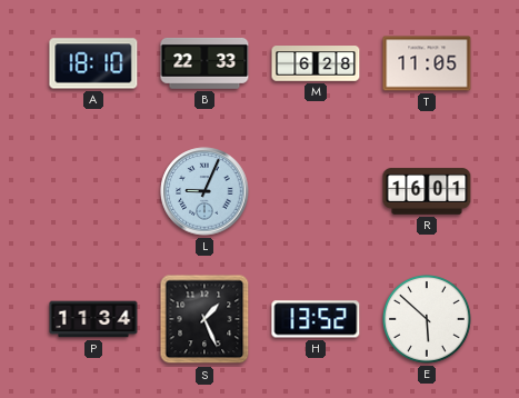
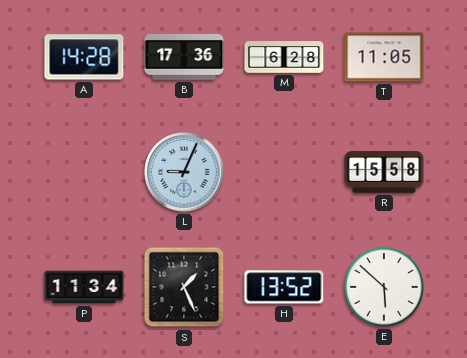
A: 18:10 -> 14:28
B: 22:33 -> 17:36
R: 16:01 -> 15:58
